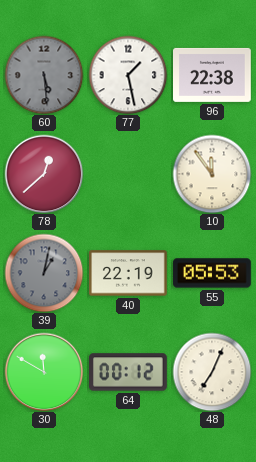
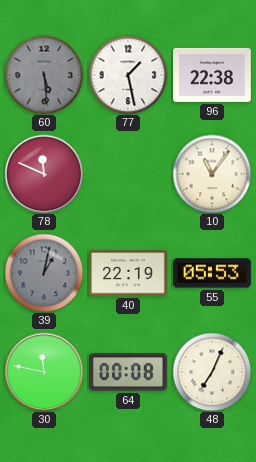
78: 12:38 -> 11:49
10: 11:54 -> 11:06
30: 11:50 -> 11:47
64: 00:12 -> 00:08
